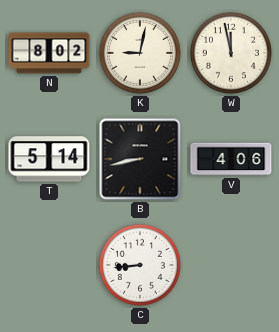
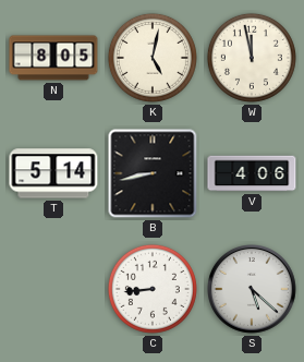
N: 8:02 -> 8:05
K: 9:02 -> 5:02
S: none -> 5:22
